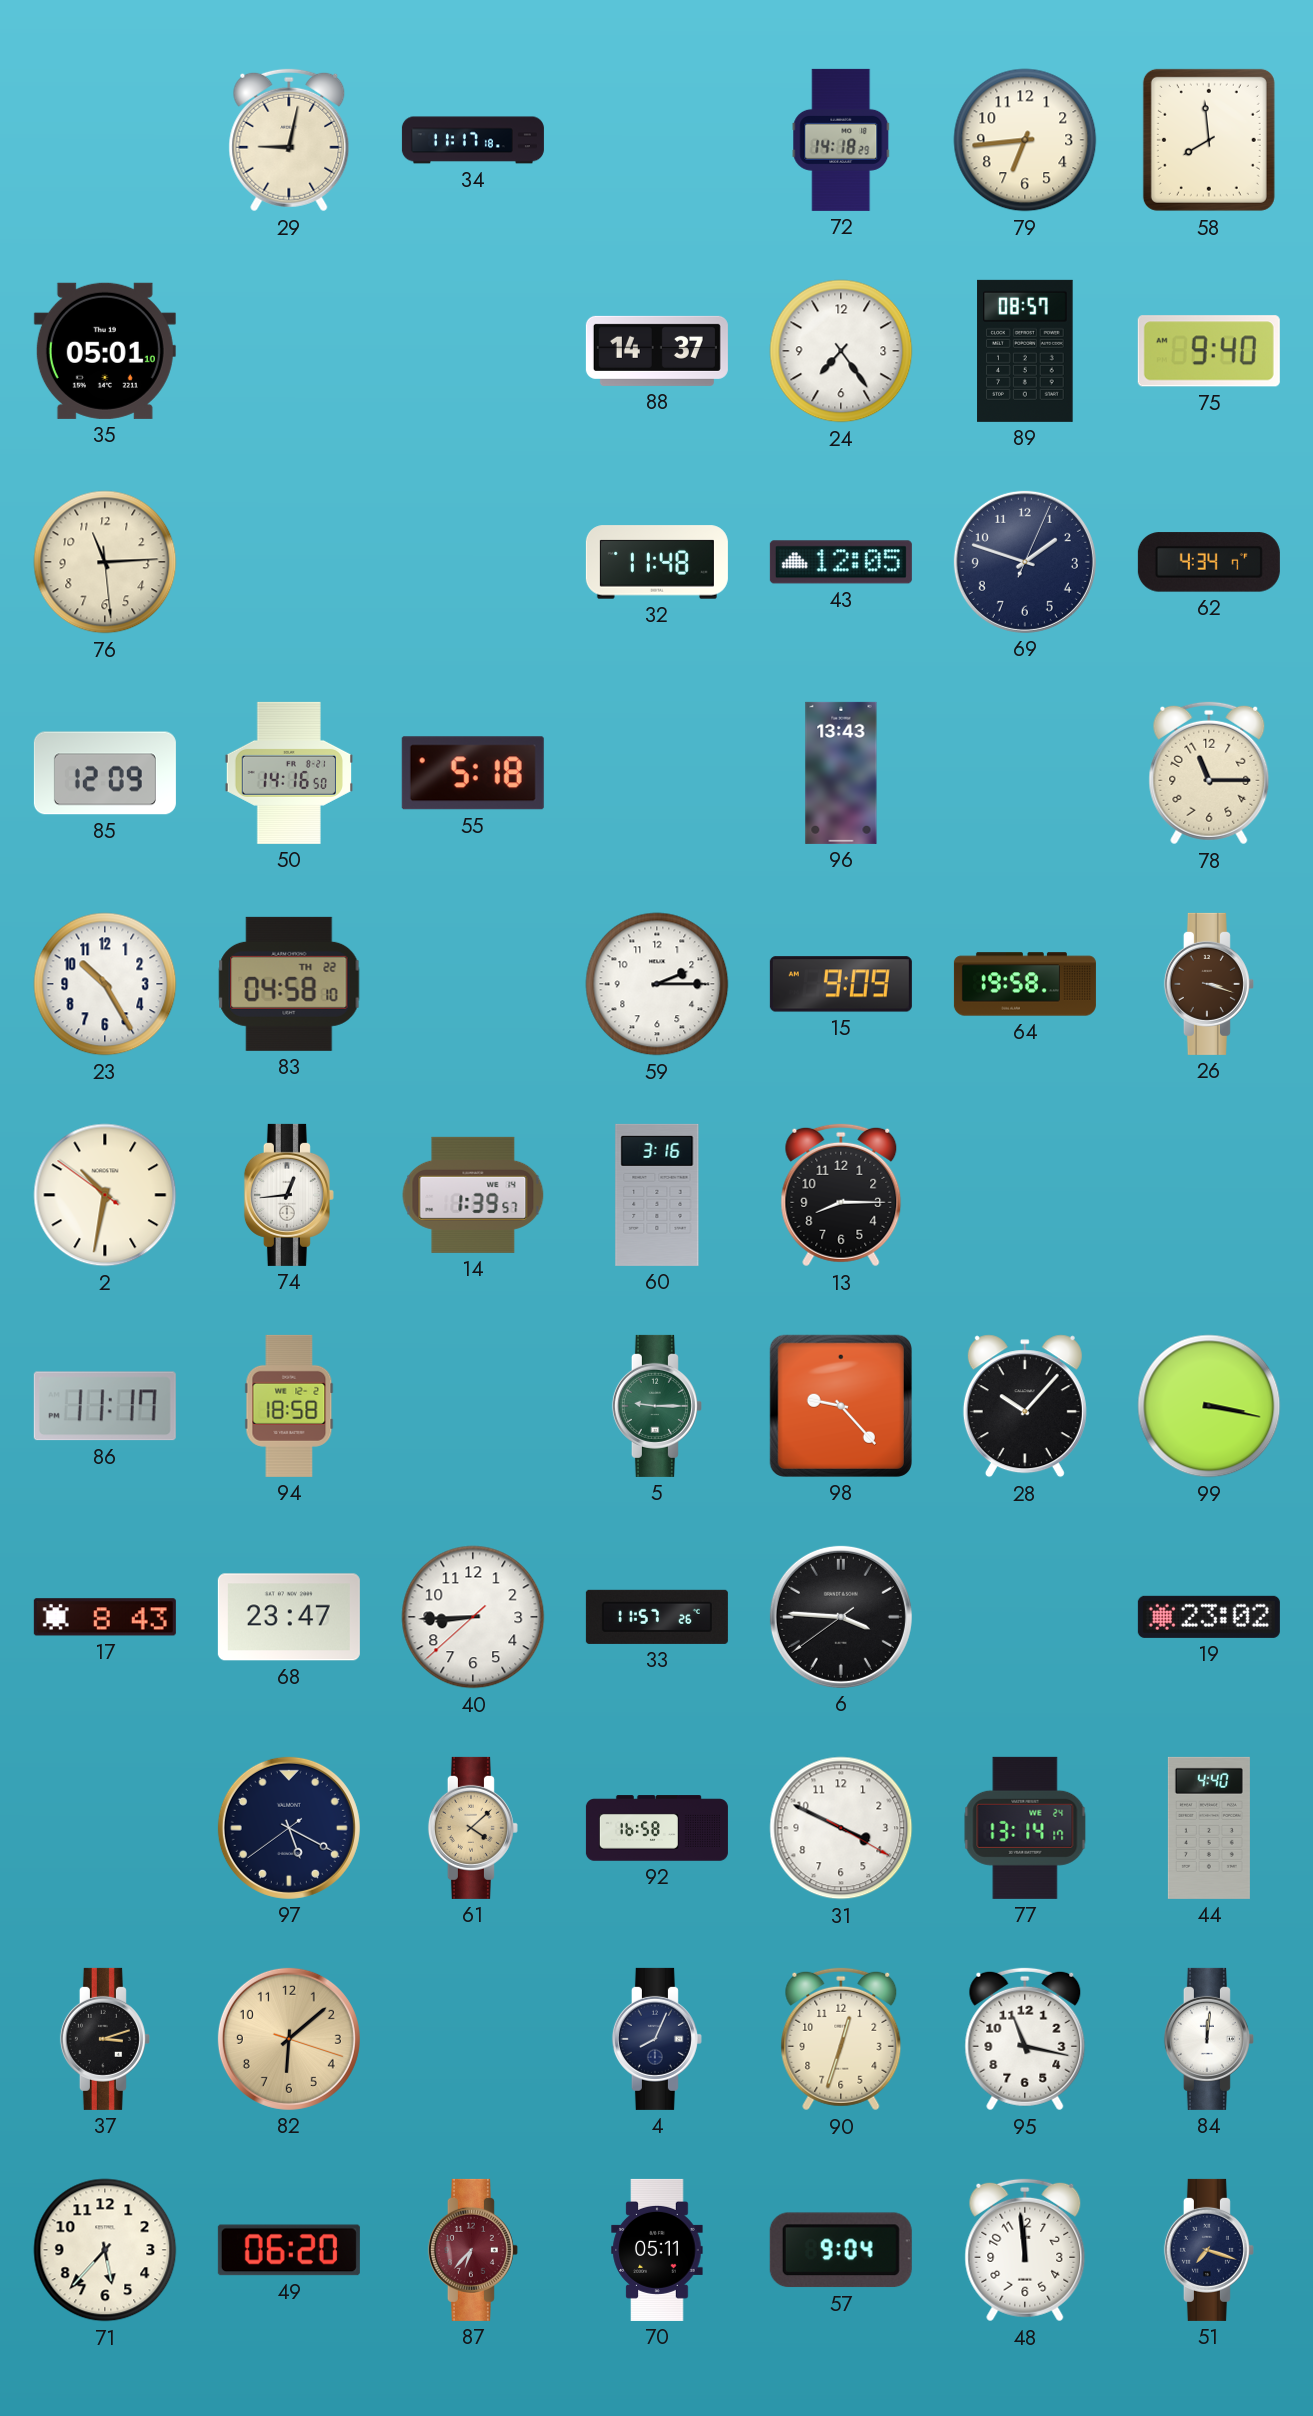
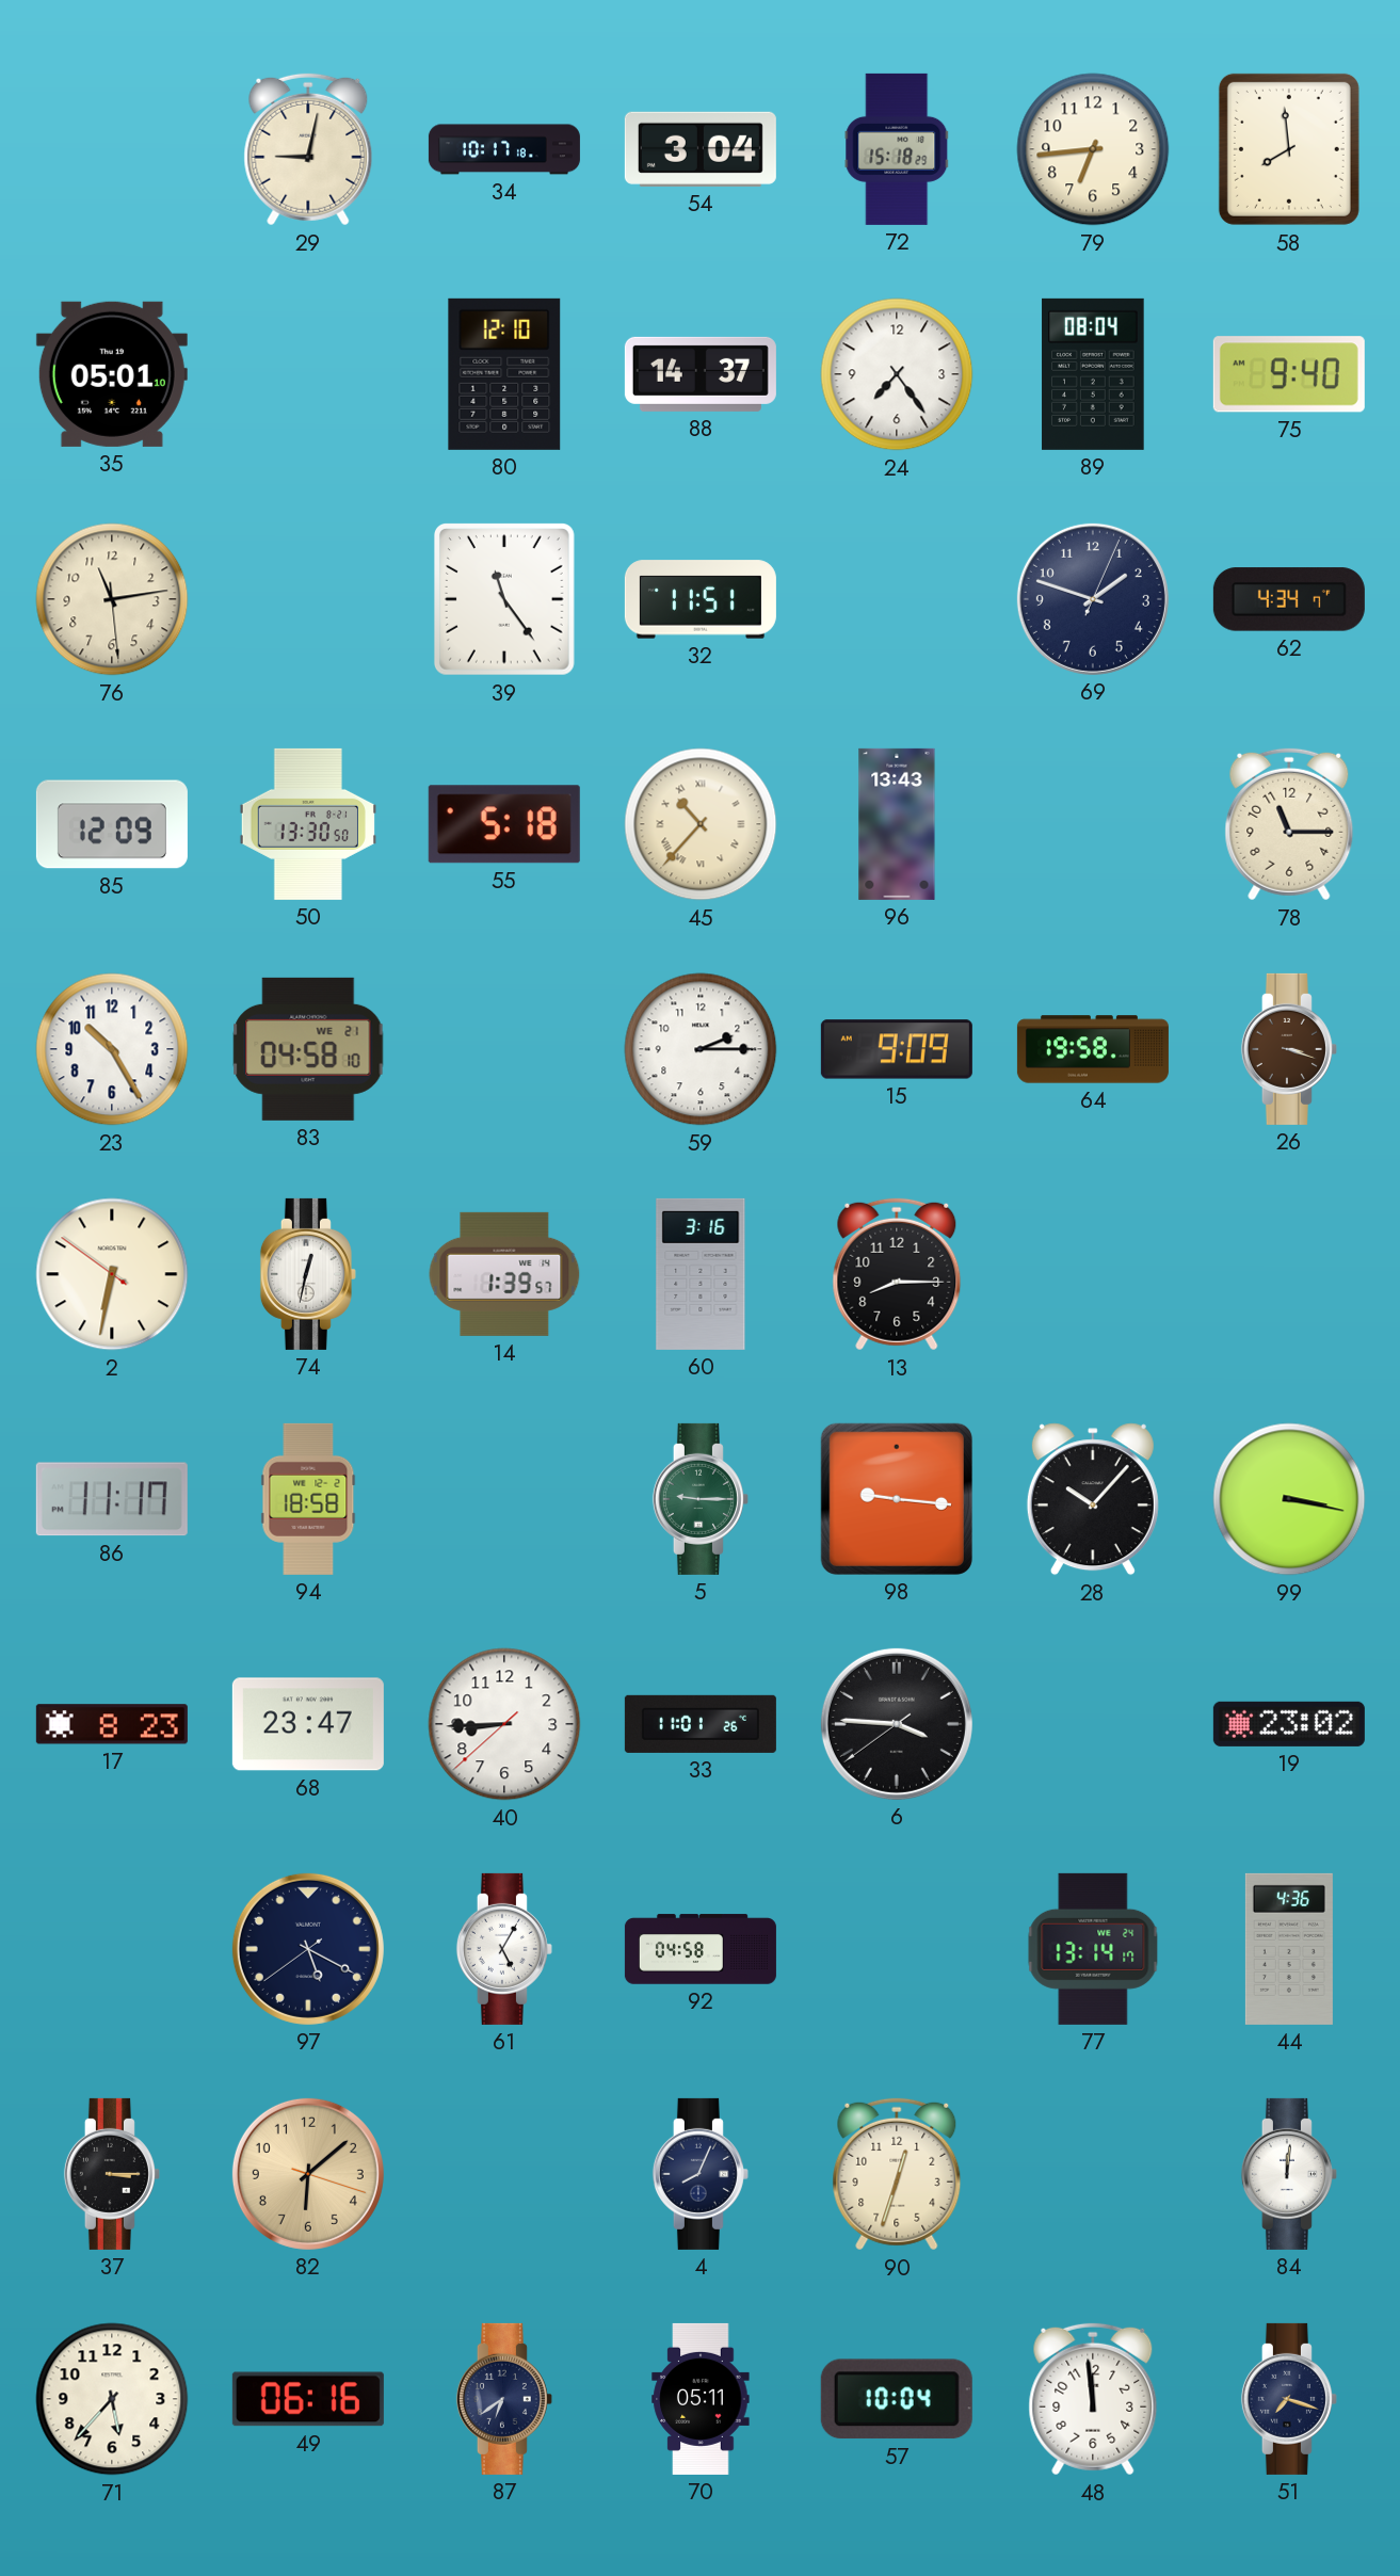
34: 11:17 -> 10:17
54: none -> 3:04
72: 14:18 -> 15:18
80: none -> 12:10
89: 08:57 -> 08:04
76: 11:14 -> 11:13
39: none -> 11:24
32: 11:48 -> 11:51
43: 12:05 -> none
50: 14:16 -> 13:30
45: none -> 10:37
83 date: TH 22 -> WE 21
2: 10:31 -> 6:31
74: 12:44 -> 12:32
98: 9:23 -> 9:16
17: 8:43 -> 8:23
33: 11:57 -> 11:01
61: 4:08 -> 5:05
61 dial: champagne -> white
92: 16:58 -> 04:58
31: 3:49 -> none
44: 4:40 -> 4:36
37: 3:12 -> 3:15
95: 11:17 -> none
49: 06:20 -> 06:16
87: 6:37 -> 6:39
87 dial: burgundy -> navy
57: 9:04 -> 10:04
